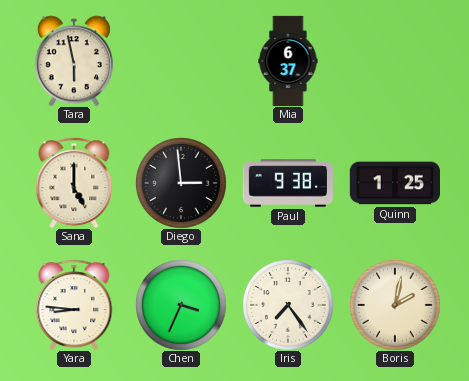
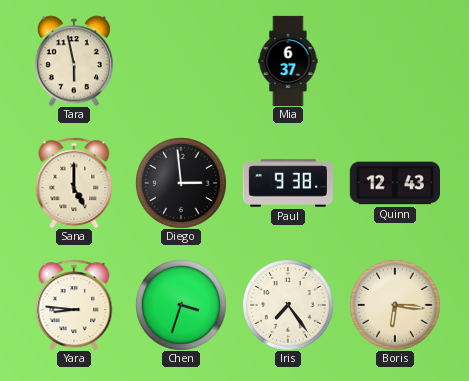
Quinn: 1:25 -> 12:43
Chen: 3:34 -> 3:33
Boris: 2:02 -> 6:16
